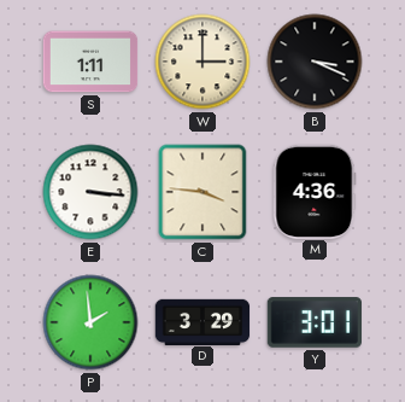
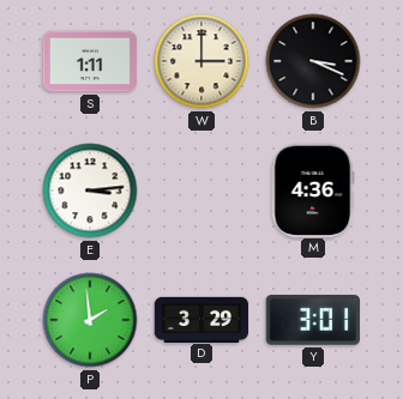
E: 3:16 -> 3:14
C: 3:46 -> none
